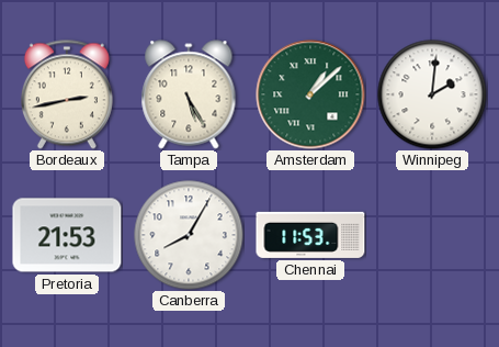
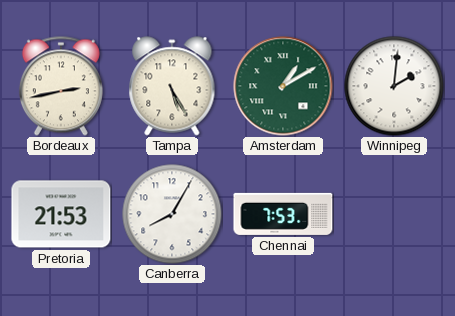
Amsterdam: 1:08 -> 1:10
Chennai: 11:53 -> 7:53
